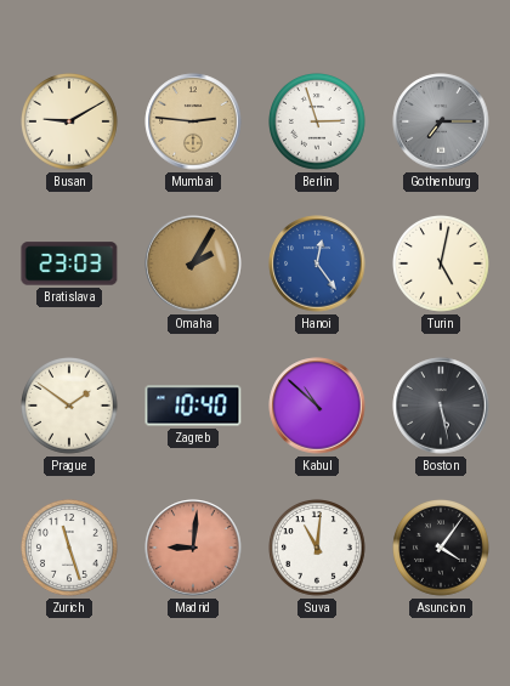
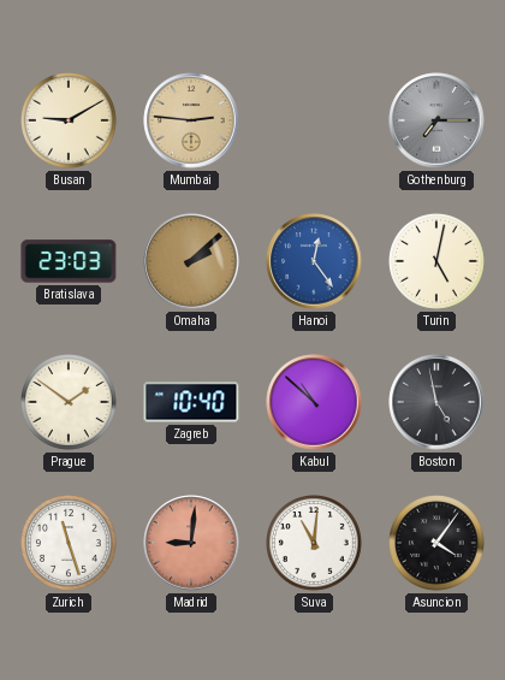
Berlin: 2:57 -> none
Omaha: 2:05 -> 2:08
Boston: 5:28 -> 4:58
